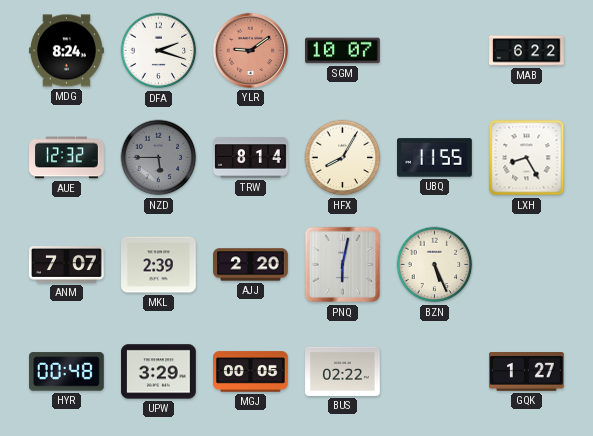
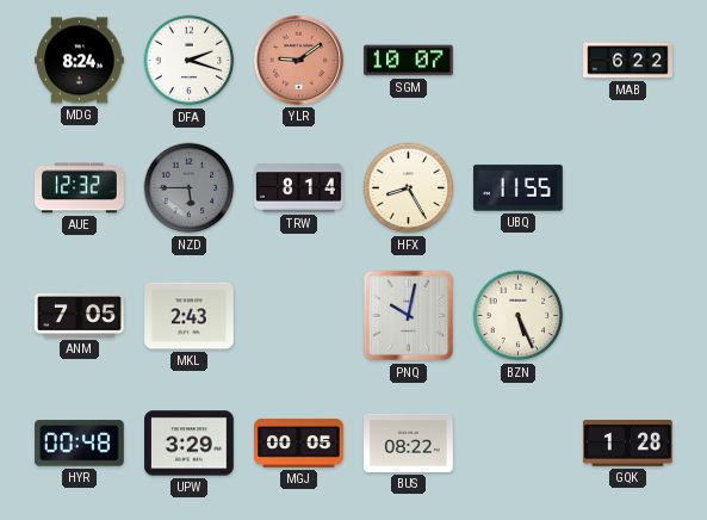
HFX: 8:05 -> 8:25
LXH: 8:25 -> none
ANM: 7:07 -> 7:05
MKL: 2:39 -> 2:43
AJJ: 2:20 -> none
PNQ: 6:02 -> 10:02
BUS: 02:22 -> 08:22
GQK: 1:27 -> 1:28
